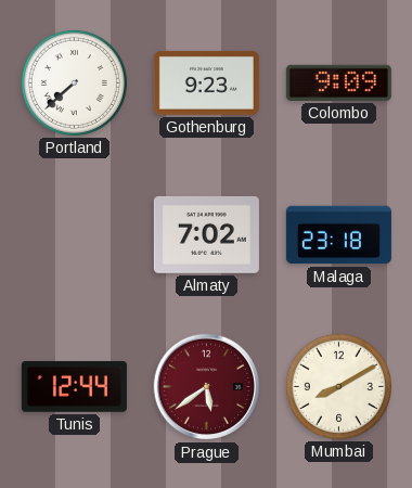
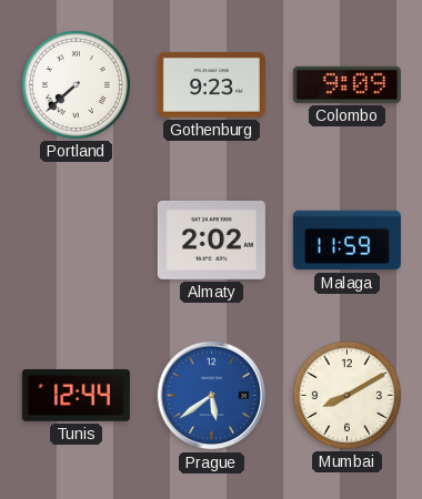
Almaty: 7:02 -> 2:02
Malaga: 23:18 -> 11:59
Prague dial: burgundy -> blue
